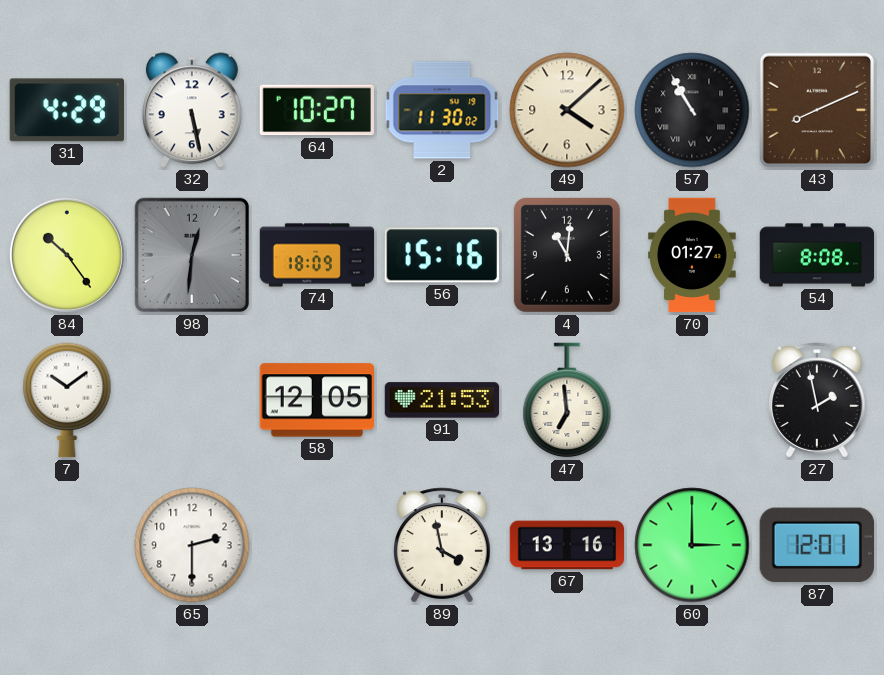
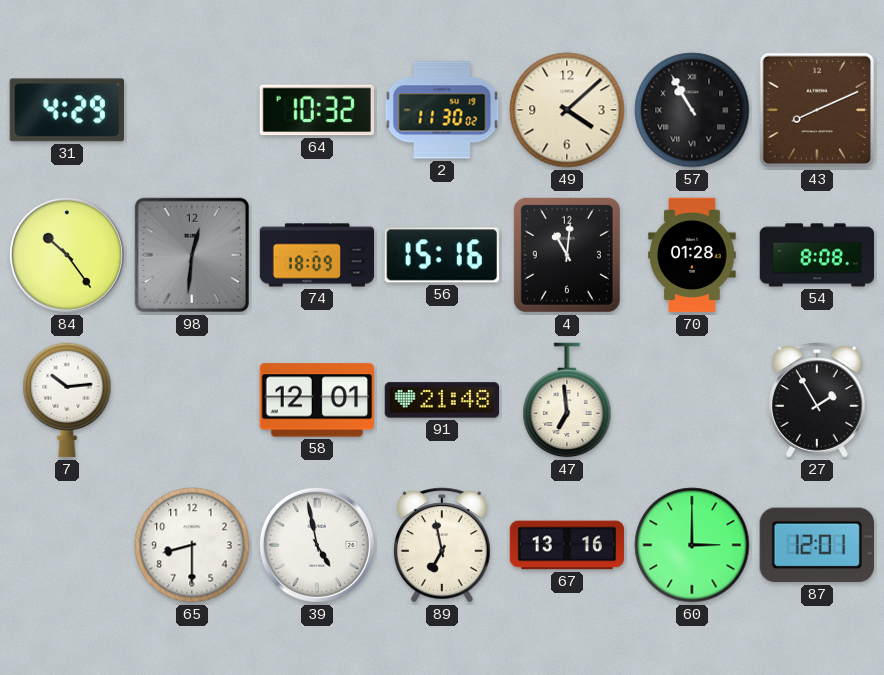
32: 5:28 -> none
64: 10:27 -> 10:32
70: 01:27 -> 01:28
7: 10:09 -> 10:14
58: 12:05 -> 12:01
91: 21:53 -> 21:48
27: 1:58 -> 1:55
65: 2:30 -> 8:30
39: none -> 4:58
89: 3:58 -> 6:58
